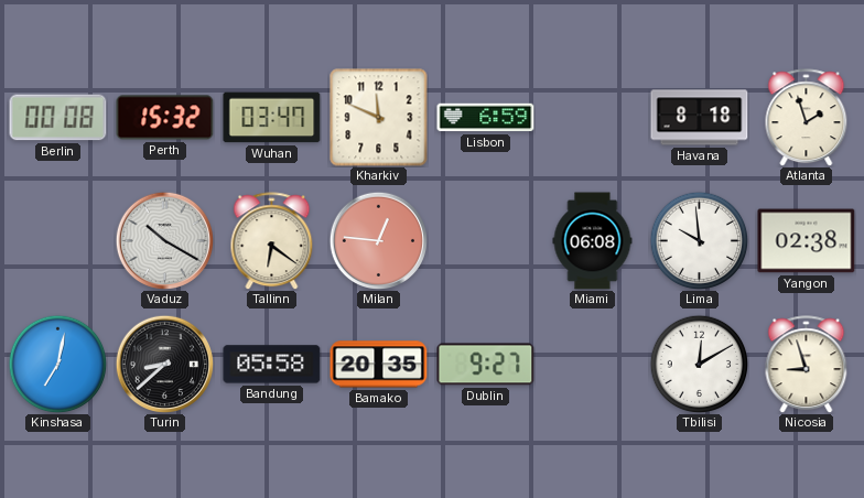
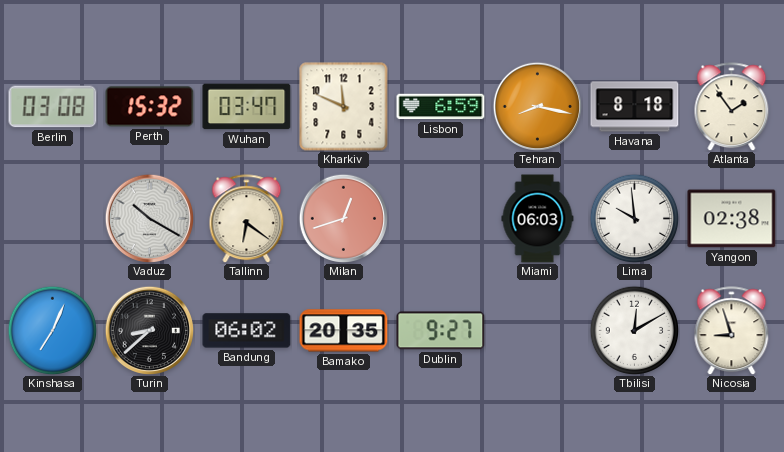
Berlin: 00:08 -> 03:08
Tehran: none -> 8:17
Atlanta: 1:57 -> 1:54
Milan: 12:46 -> 12:42
Miami: 06:08 -> 06:03
Kinshasa: 7:02 -> 7:04
Bandung: 05:58 -> 06:02
